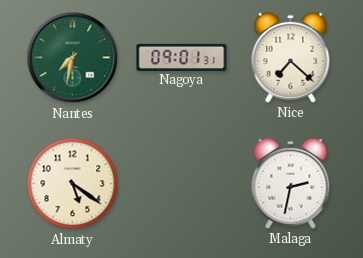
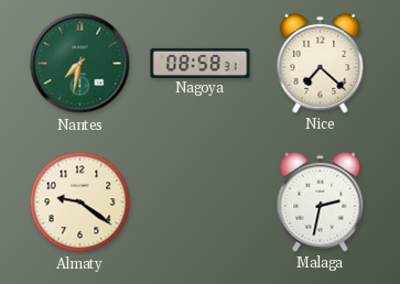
Nagoya: 09:01 -> 08:58
Almaty: 5:21 -> 9:21
